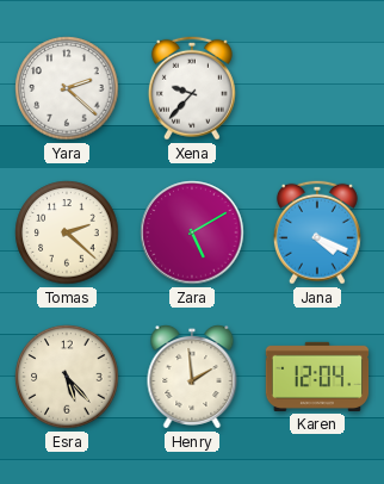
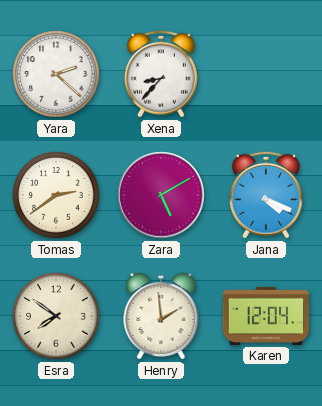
Xena: 9:37 -> 8:37
Tomas: 2:22 -> 2:39
Esra: 5:23 -> 7:51
